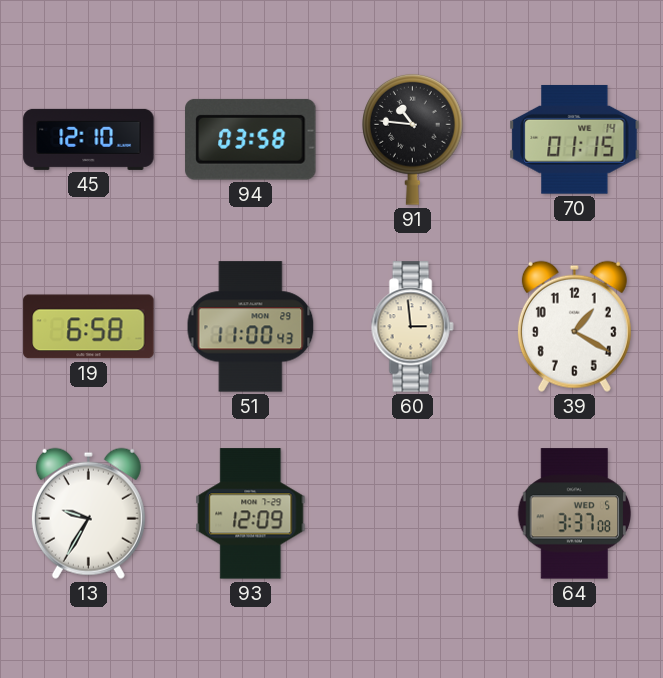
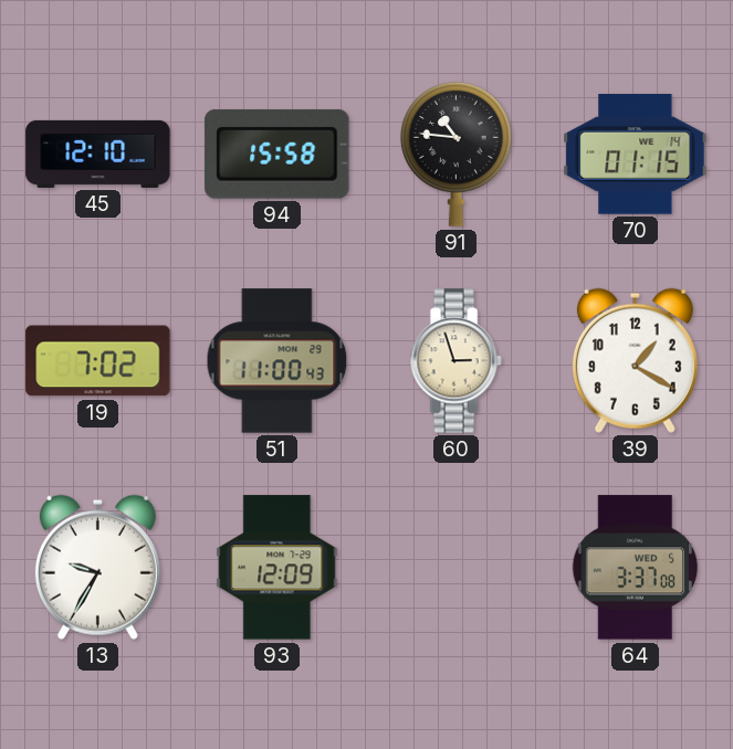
94: 03:58 -> 15:58
19: 6:58 -> 7:02
60: 2:59 -> 2:57
